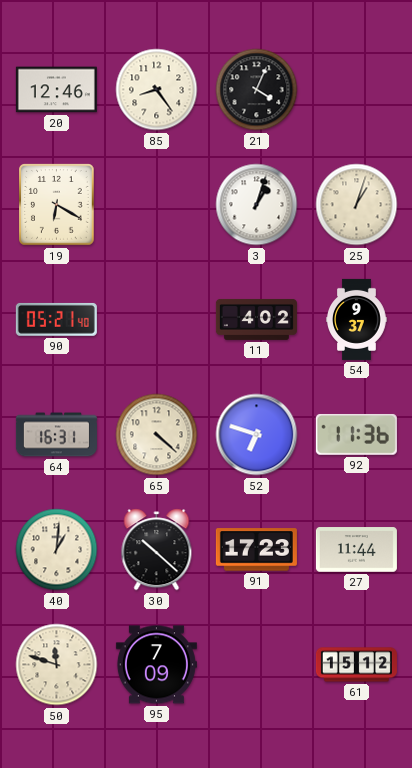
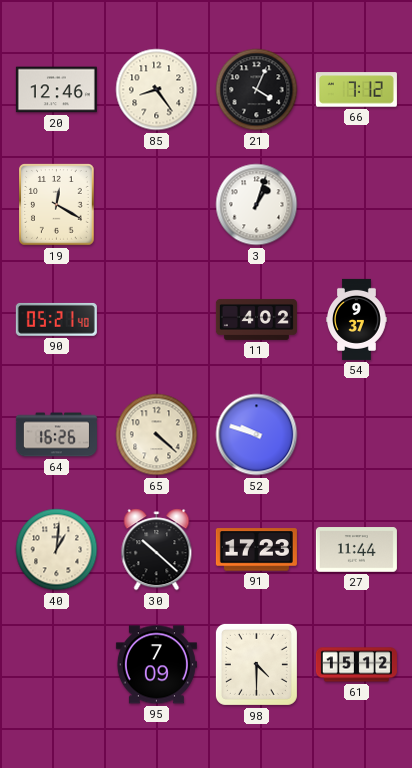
66: none -> 7:12
19: 6:20 -> 12:20
25: 1:03 -> none
64: 16:31 -> 16:26
52: 6:48 -> 9:48
92: 11:36 -> none
50: 11:48 -> none
98: none -> 4:30
